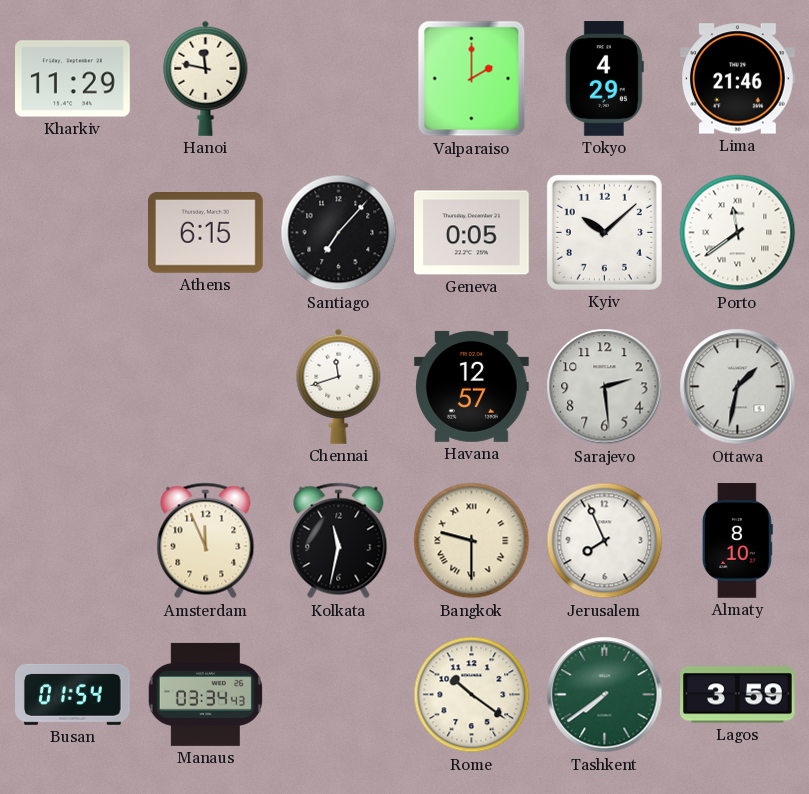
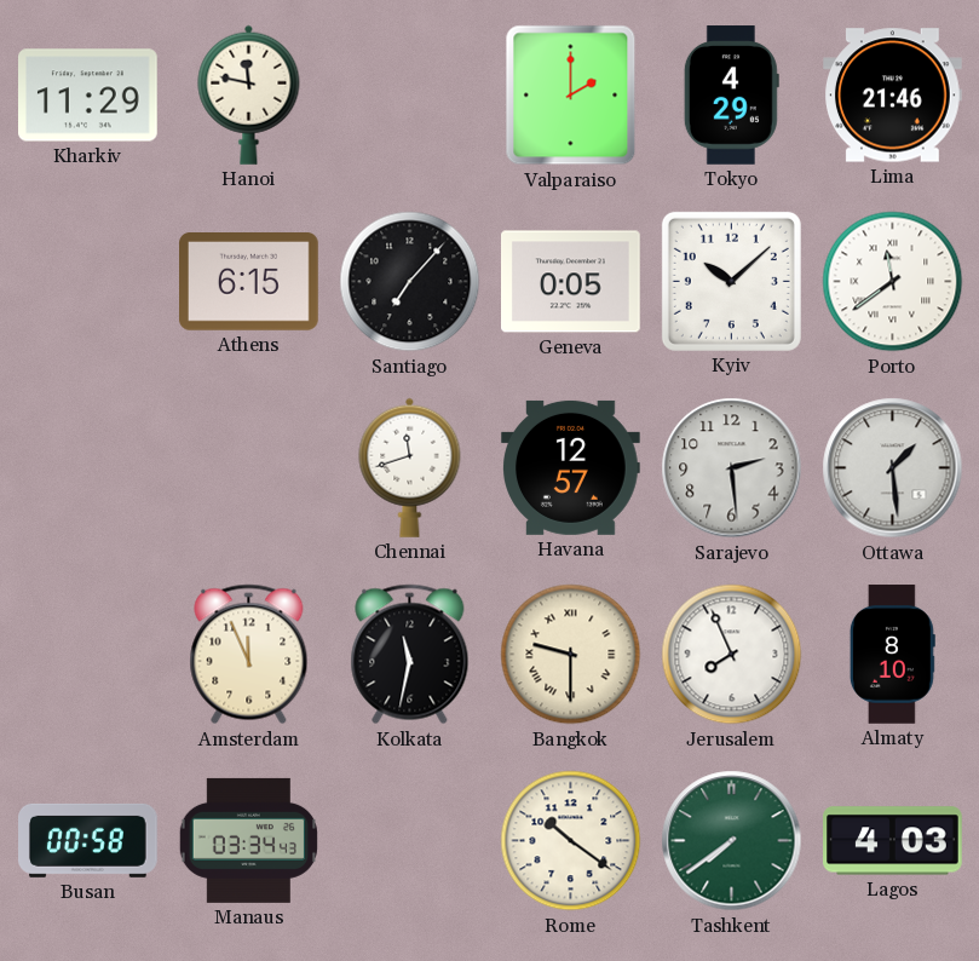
Ottawa: 1:32 -> 1:29
Busan: 01:54 -> 00:58
Lagos: 3:59 -> 4:03
